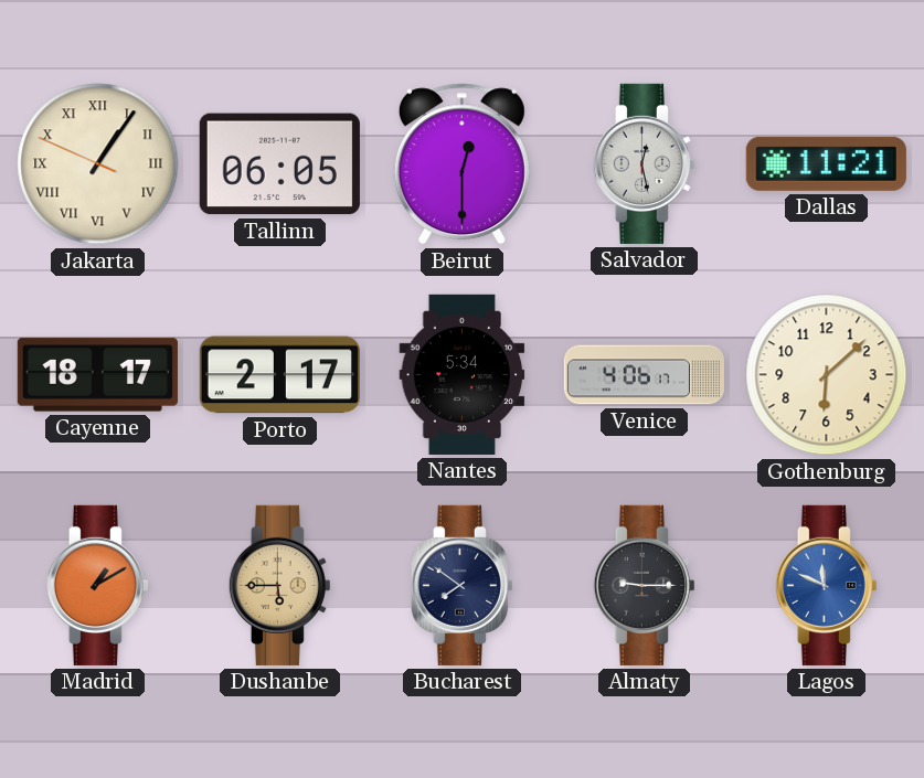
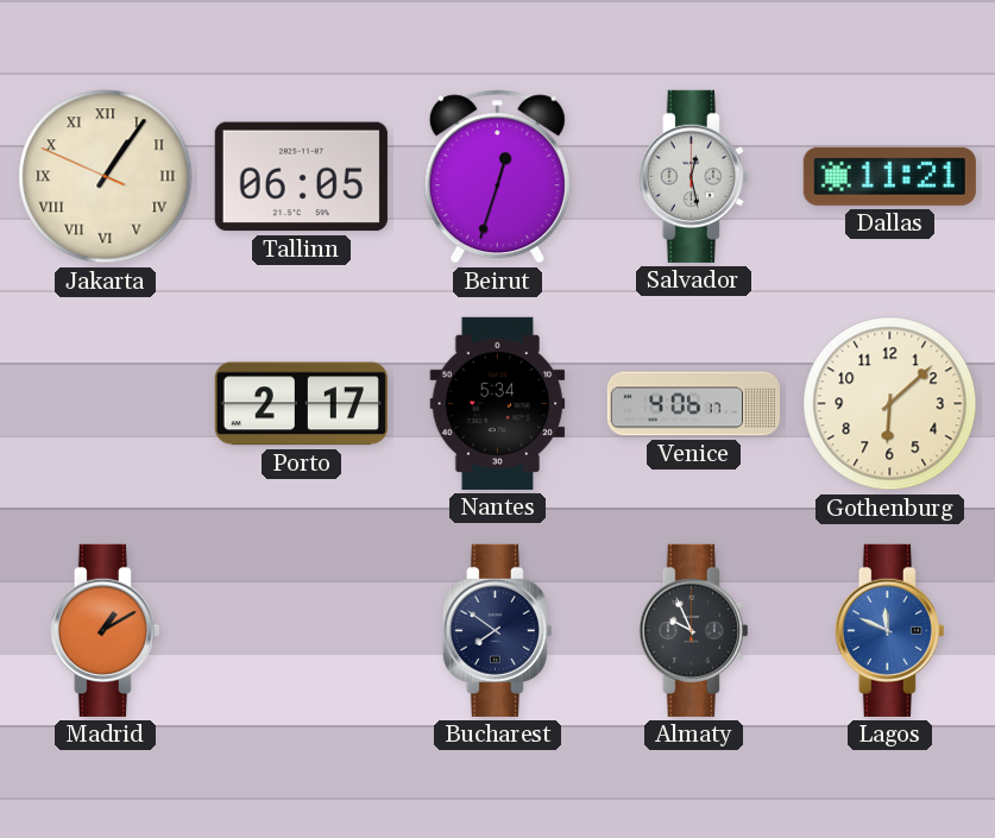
Beirut: 12:30 -> 12:33
Cayenne: 18:17 -> none
Dushanbe: 5:45 -> none
Almaty: 9:15 -> 9:56
